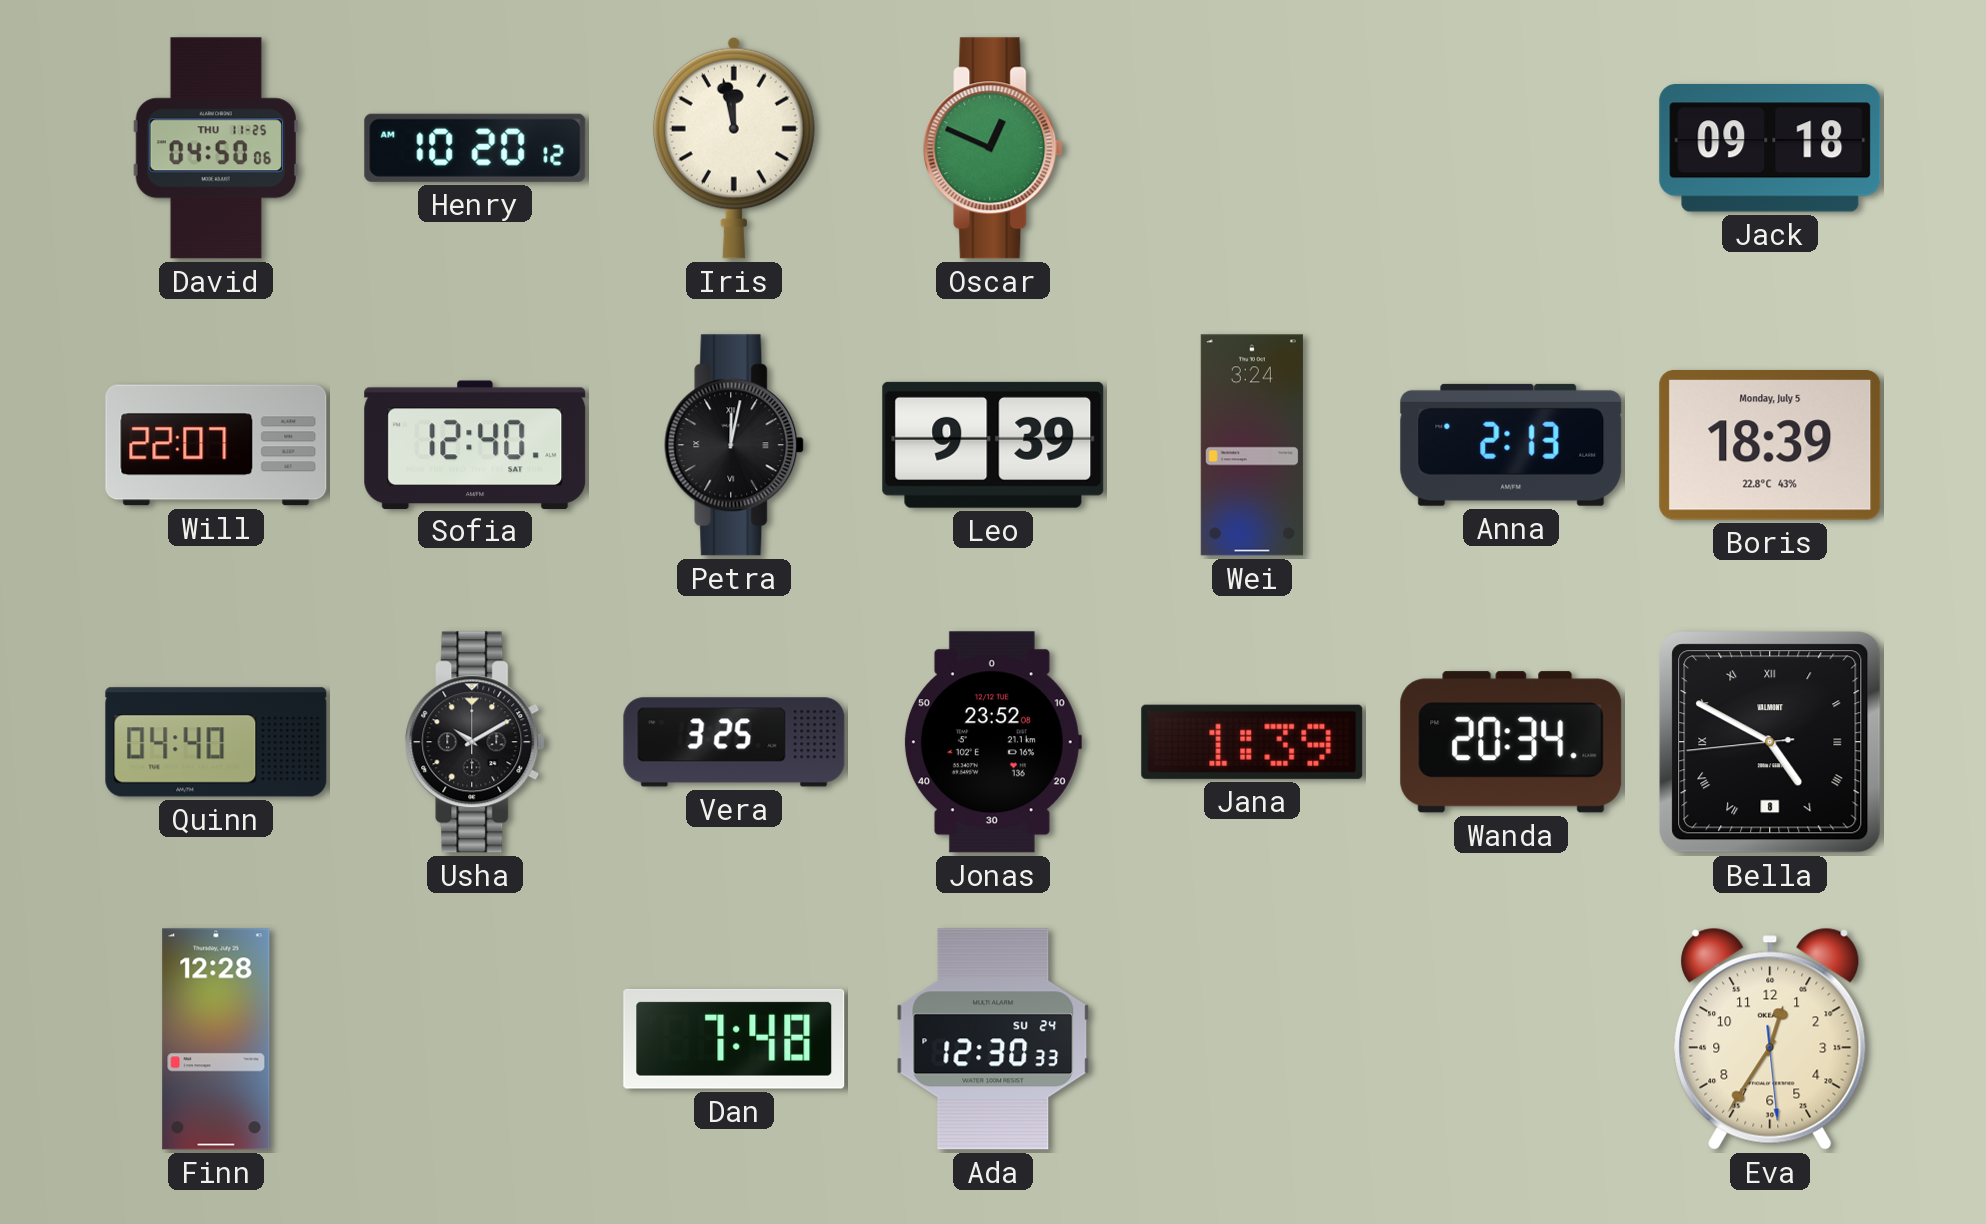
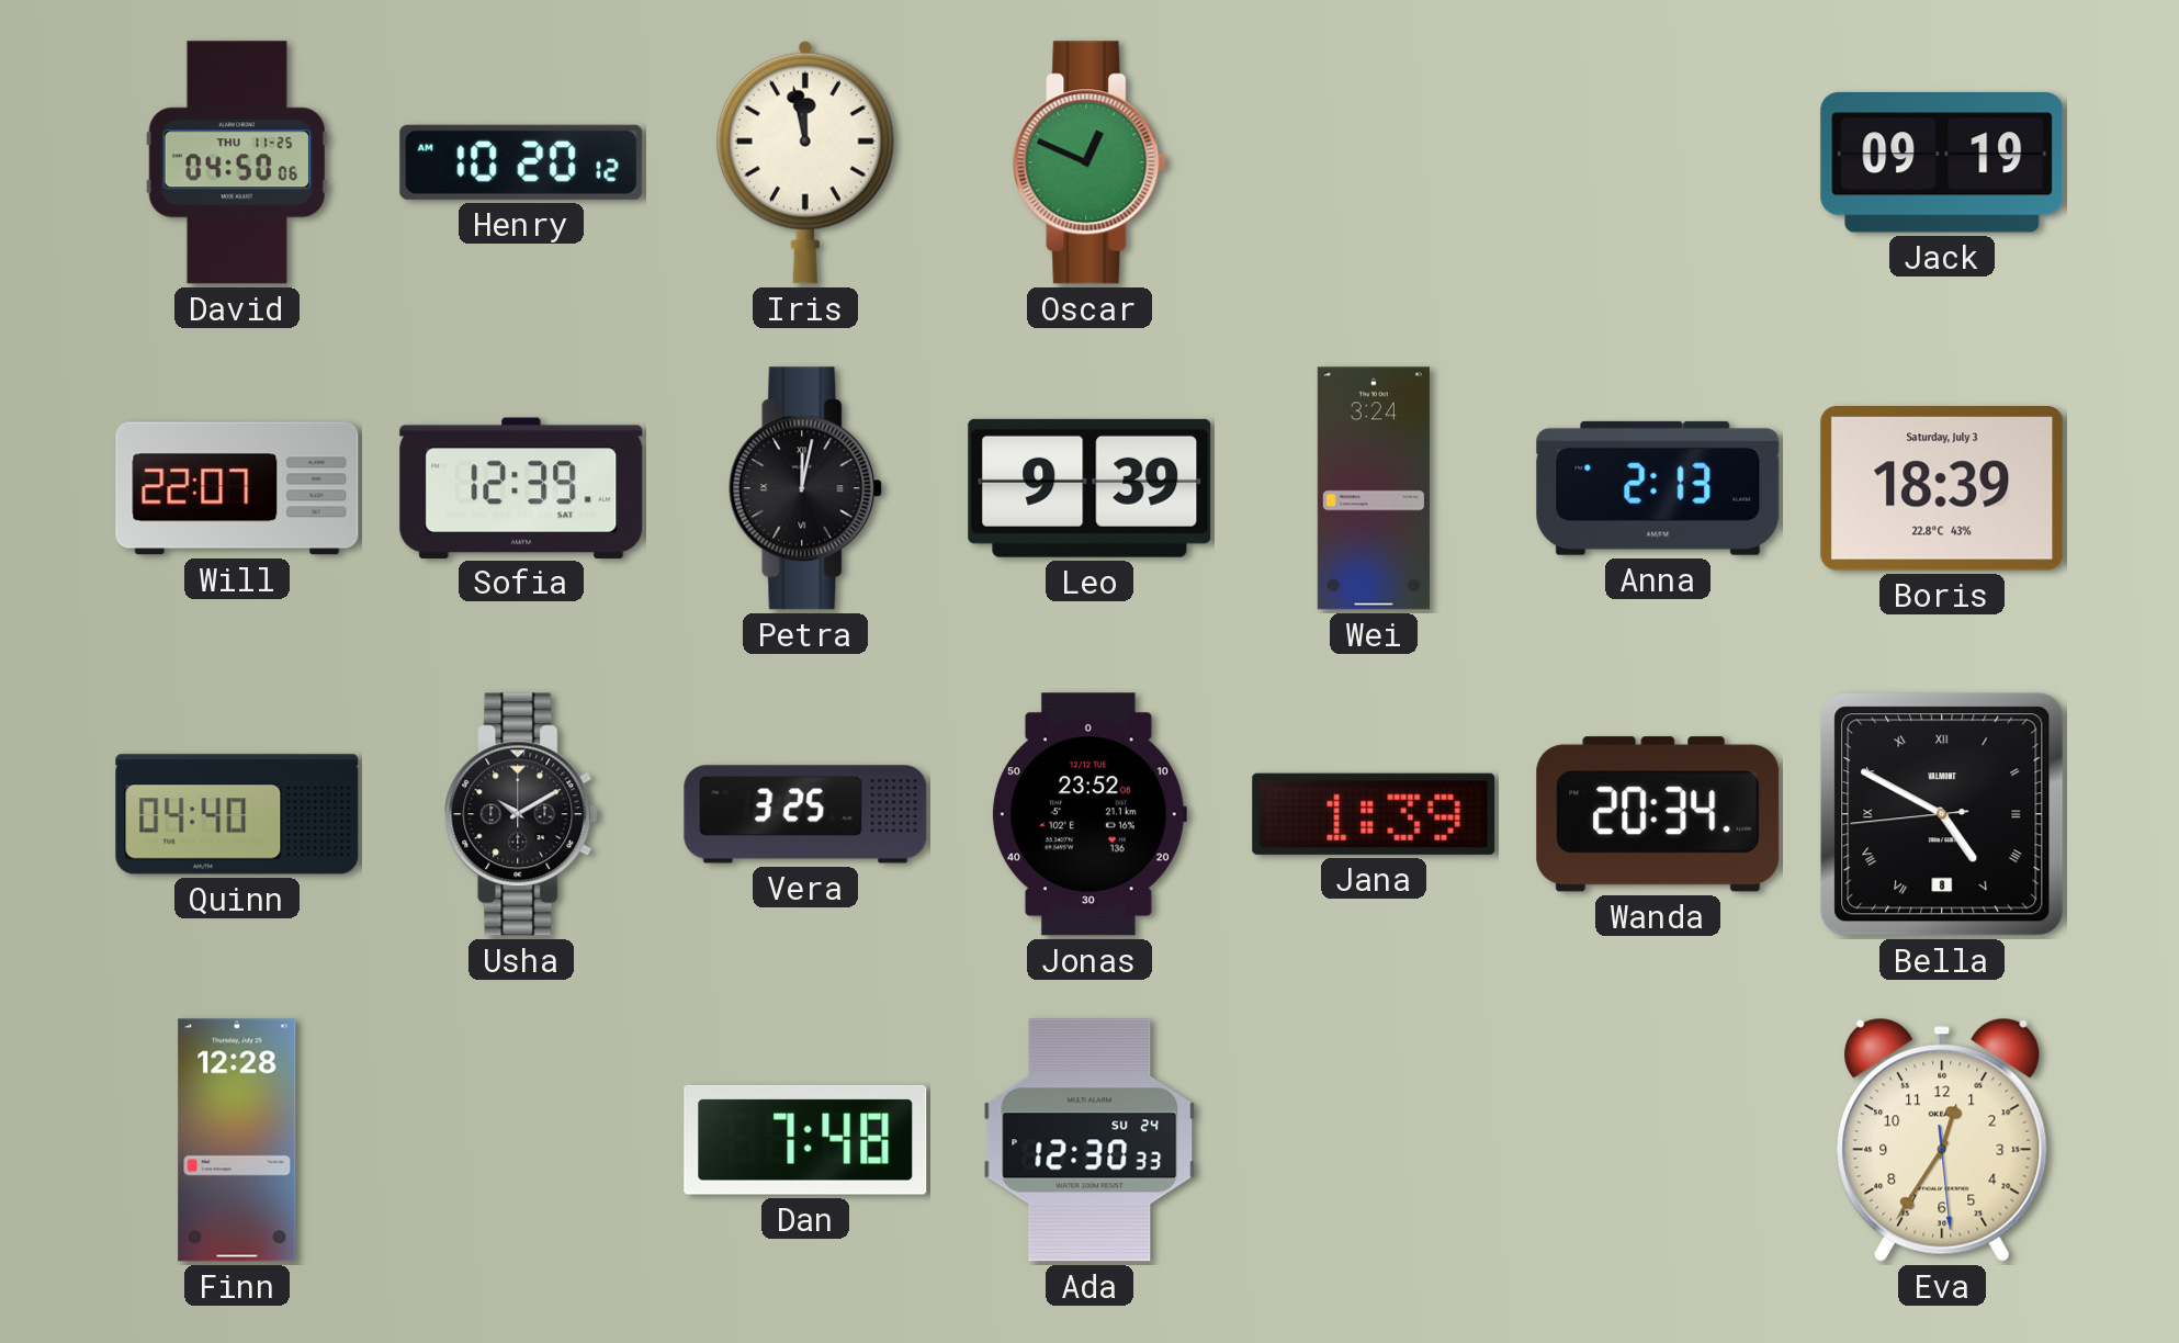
Jack: 09:18 -> 09:19
Sofia: 12:40 -> 12:39
Boris date: Monday, July 5 -> Saturday, July 3
